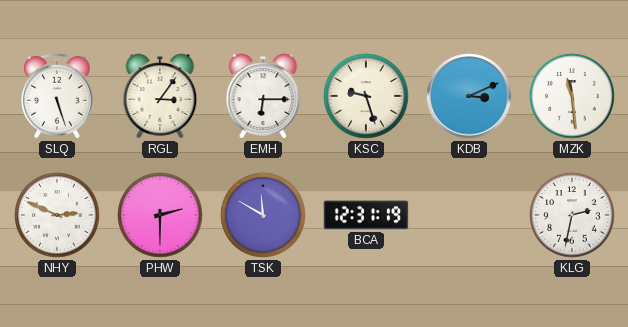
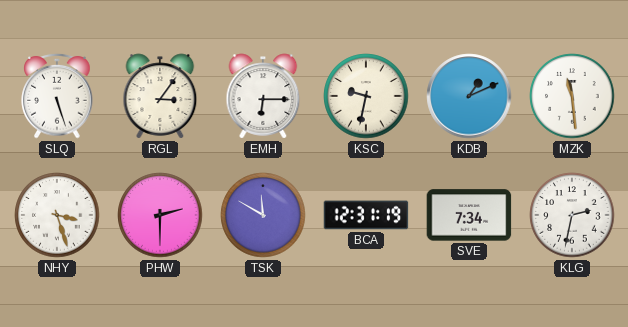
KSC: 9:27 -> 9:32
KDB: 3:11 -> 1:11
NHY: 2:49 -> 3:27
SVE: none -> 7:34
